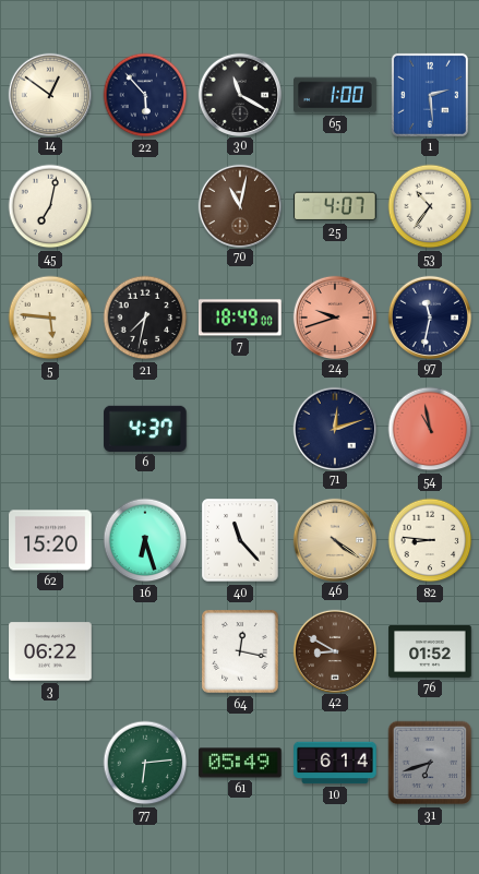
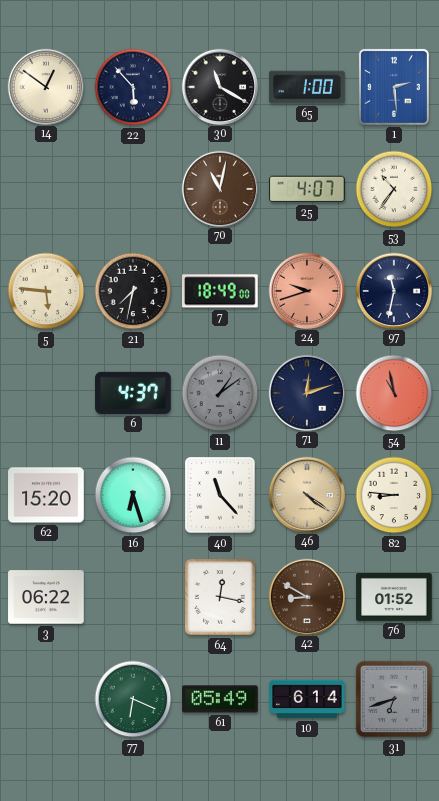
45: 7:02 -> none
11: none -> 1:09
77: 6:14 -> 6:19
